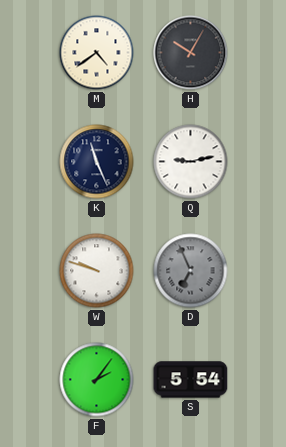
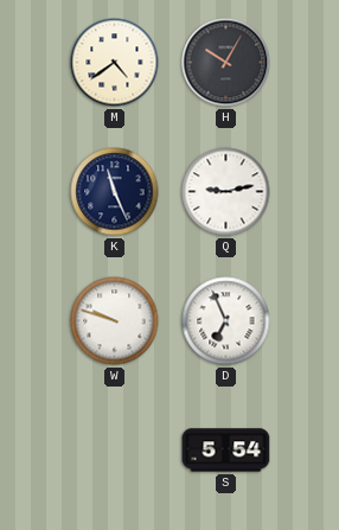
D dial: grey -> white
F: 2:06 -> none
